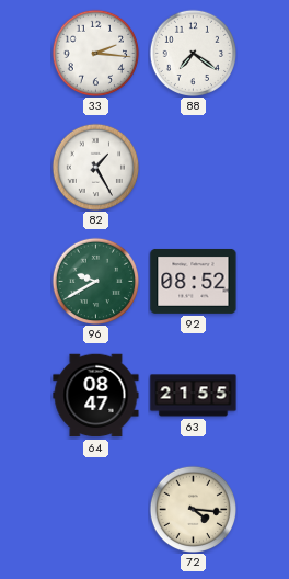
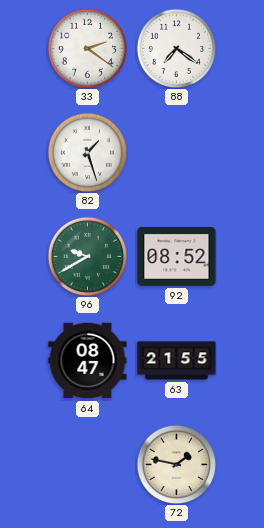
33: 2:16 -> 2:21
82: 1:25 -> 1:27
72: 4:16 -> 1:47
